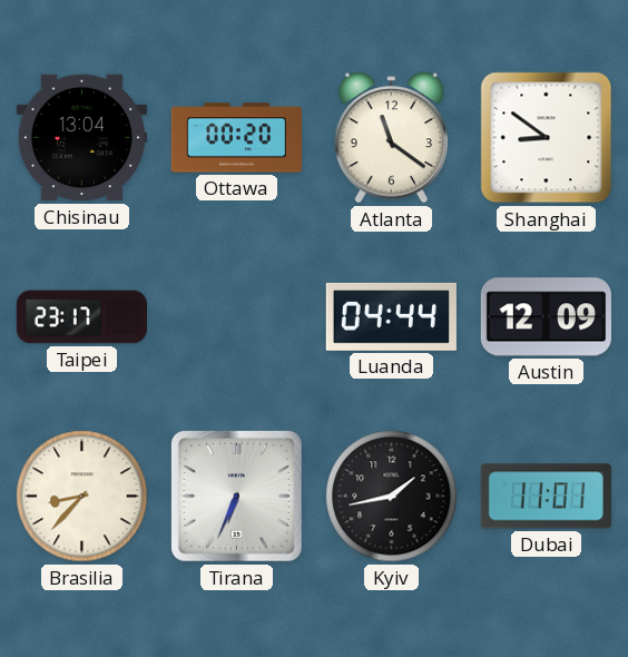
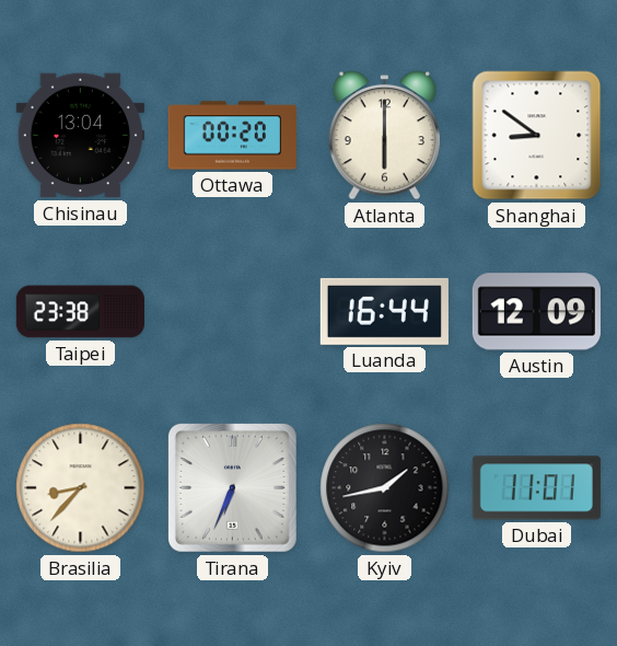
Atlanta: 11:21 -> 6:00
Taipei: 23:17 -> 23:38
Luanda: 04:44 -> 16:44
